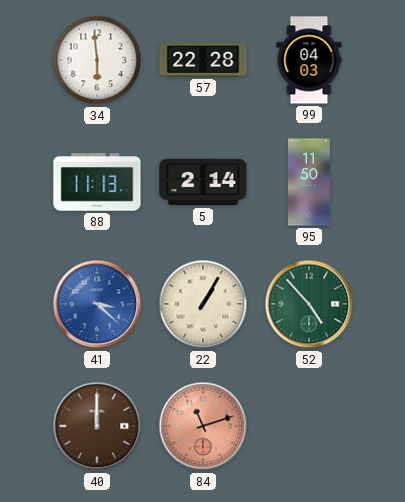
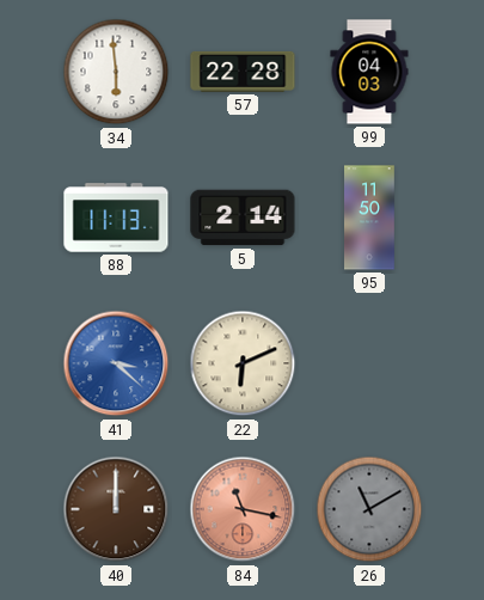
22: 1:05 -> 6:11
52: 4:53 -> none
84: 11:12 -> 11:17
26: none -> 11:10
